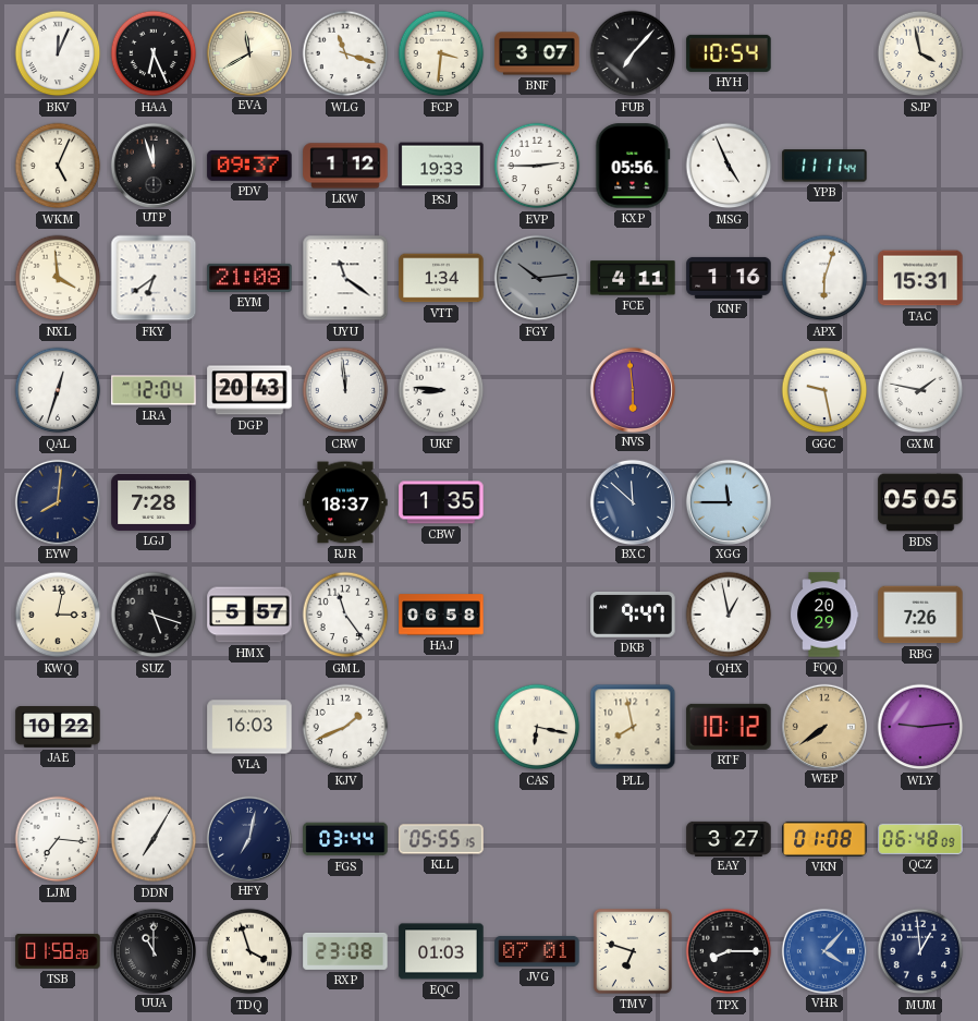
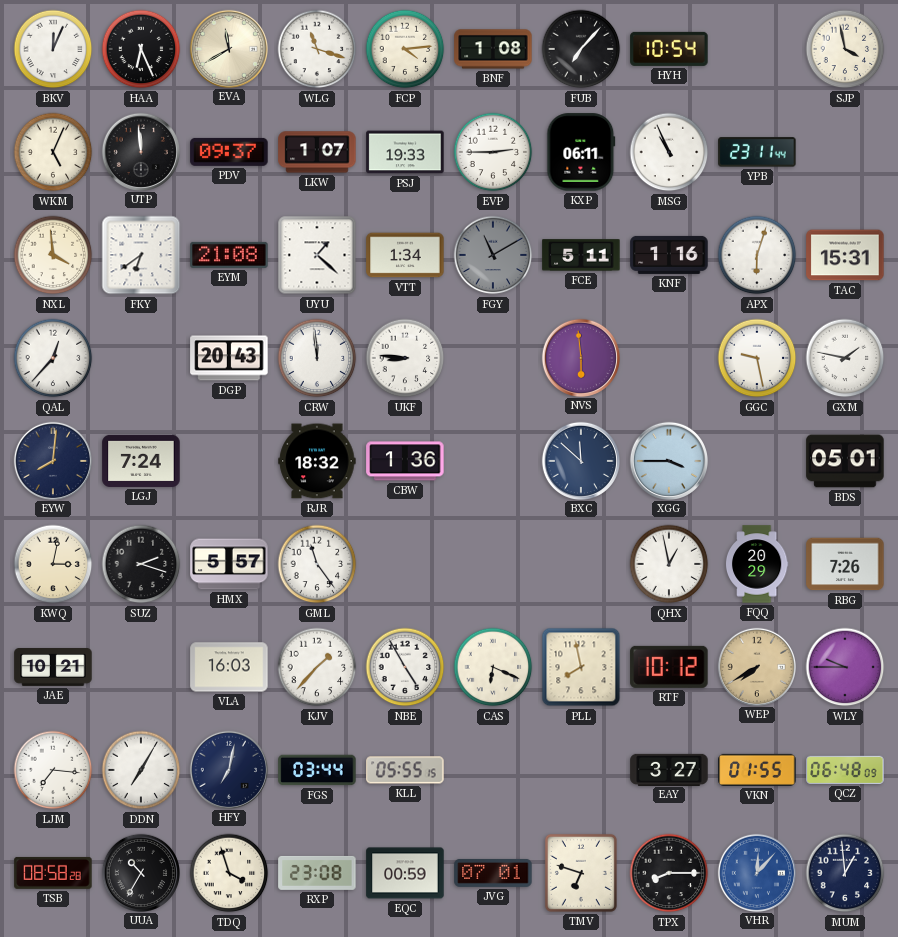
FCP: 3:31 -> 4:14
BNF: 3:07 -> 1:08
UTP: 11:57 -> 11:59
LKW: 1:12 -> 1:07
KXP: 05:56 -> 06:11
MSG: 4:56 -> 10:56
YPB: 11:11 -> 23:11
UYU: 11:21 -> 1:22
FGY: 10:14 -> 11:10
FCE: 4:11 -> 5:11
QAL: 12:33 -> 12:37
LRA: 12:04 -> none
LGJ: 7:28 -> 7:24
RJR: 18:37 -> 18:32
CBW: 1:35 -> 1:36
XGG: 11:45 -> 3:45
BDS: 05:05 -> 05:01
SUZ: 5:18 -> 2:18
HAJ: 06:58 -> none
DKB: 9:47 -> none
JAE: 10:22 -> 10:21
KJV: 1:41 -> 1:37
NBE: none -> 4:55
CAS: 6:17 -> 6:19
WEP: 7:39 -> 7:40
WLY: 9:14 -> 9:45
VKN: 01:08 -> 01:55
TSB: 01:58 -> 08:58
UUA: 11:00 -> 10:35
EQC: 01:03 -> 00:59
VHR: 4:07 -> 12:07
